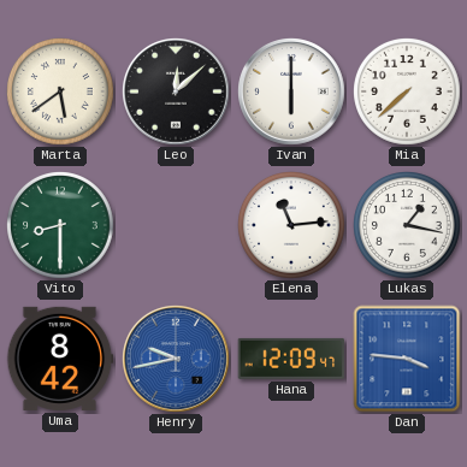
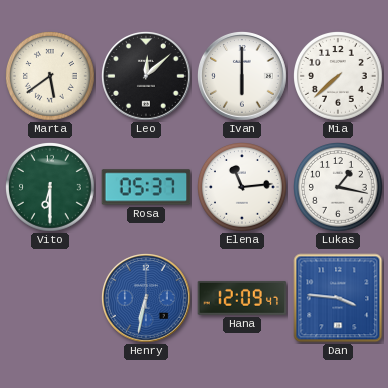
Vito: 8:30 -> 6:30
Rosa: none -> 05:37
Uma: 8:42 -> none
Henry: 9:43 -> 6:32
